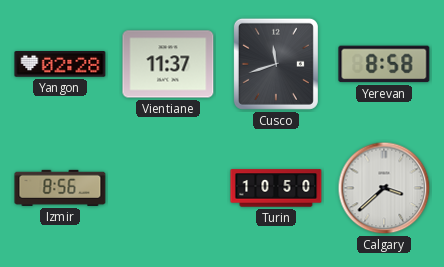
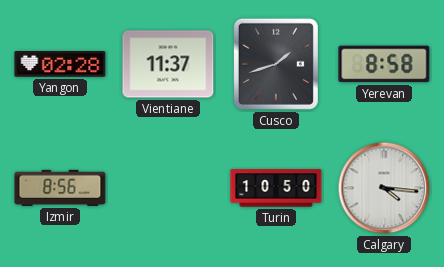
Cusco: 11:42 -> 1:42
Calgary: 3:38 -> 4:16
